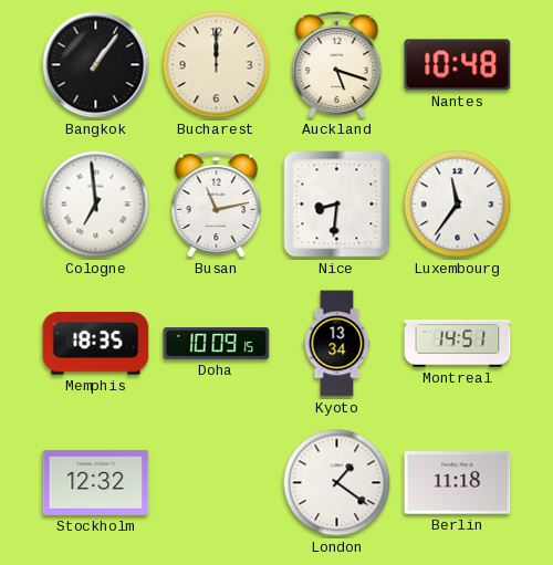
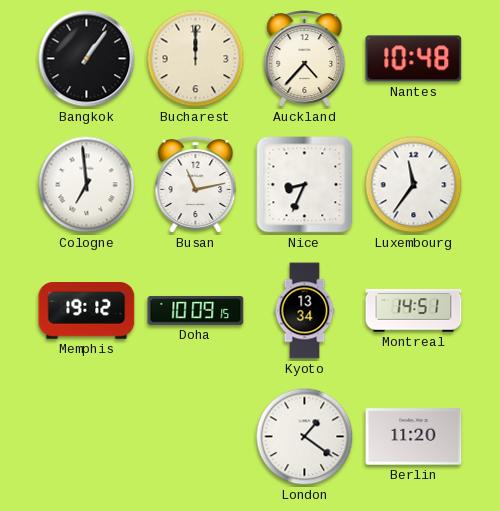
Auckland: 5:18 -> 4:37
Nice: 8:31 -> 8:34
Memphis: 18:35 -> 19:12
Stockholm: 12:32 -> none
Berlin: 11:18 -> 11:20
